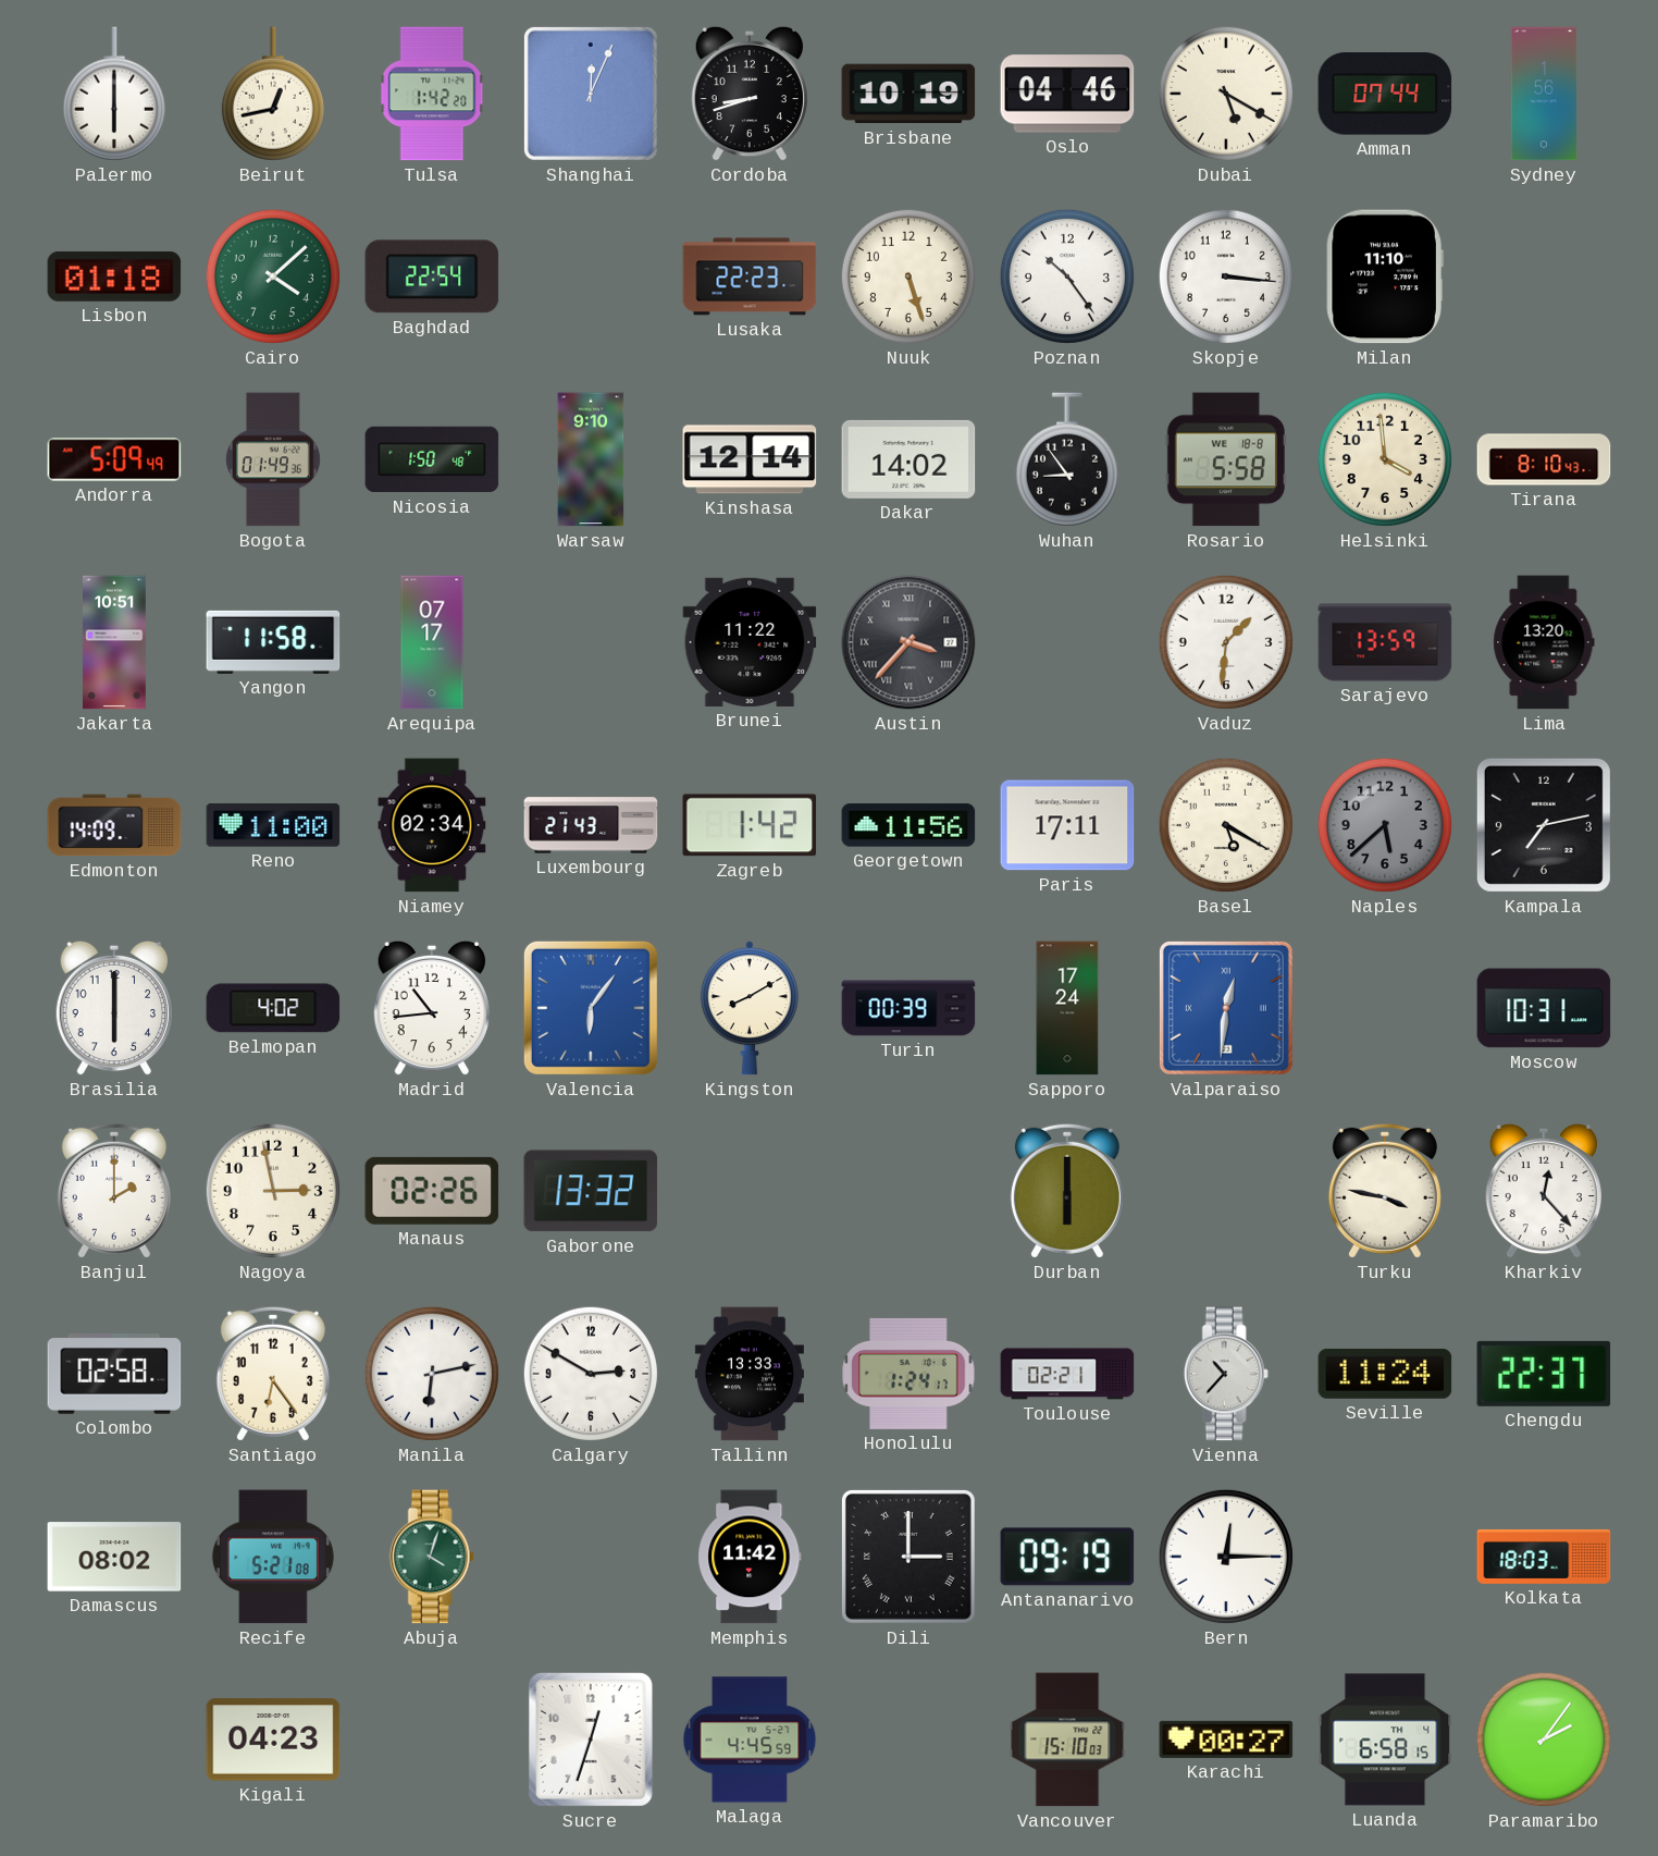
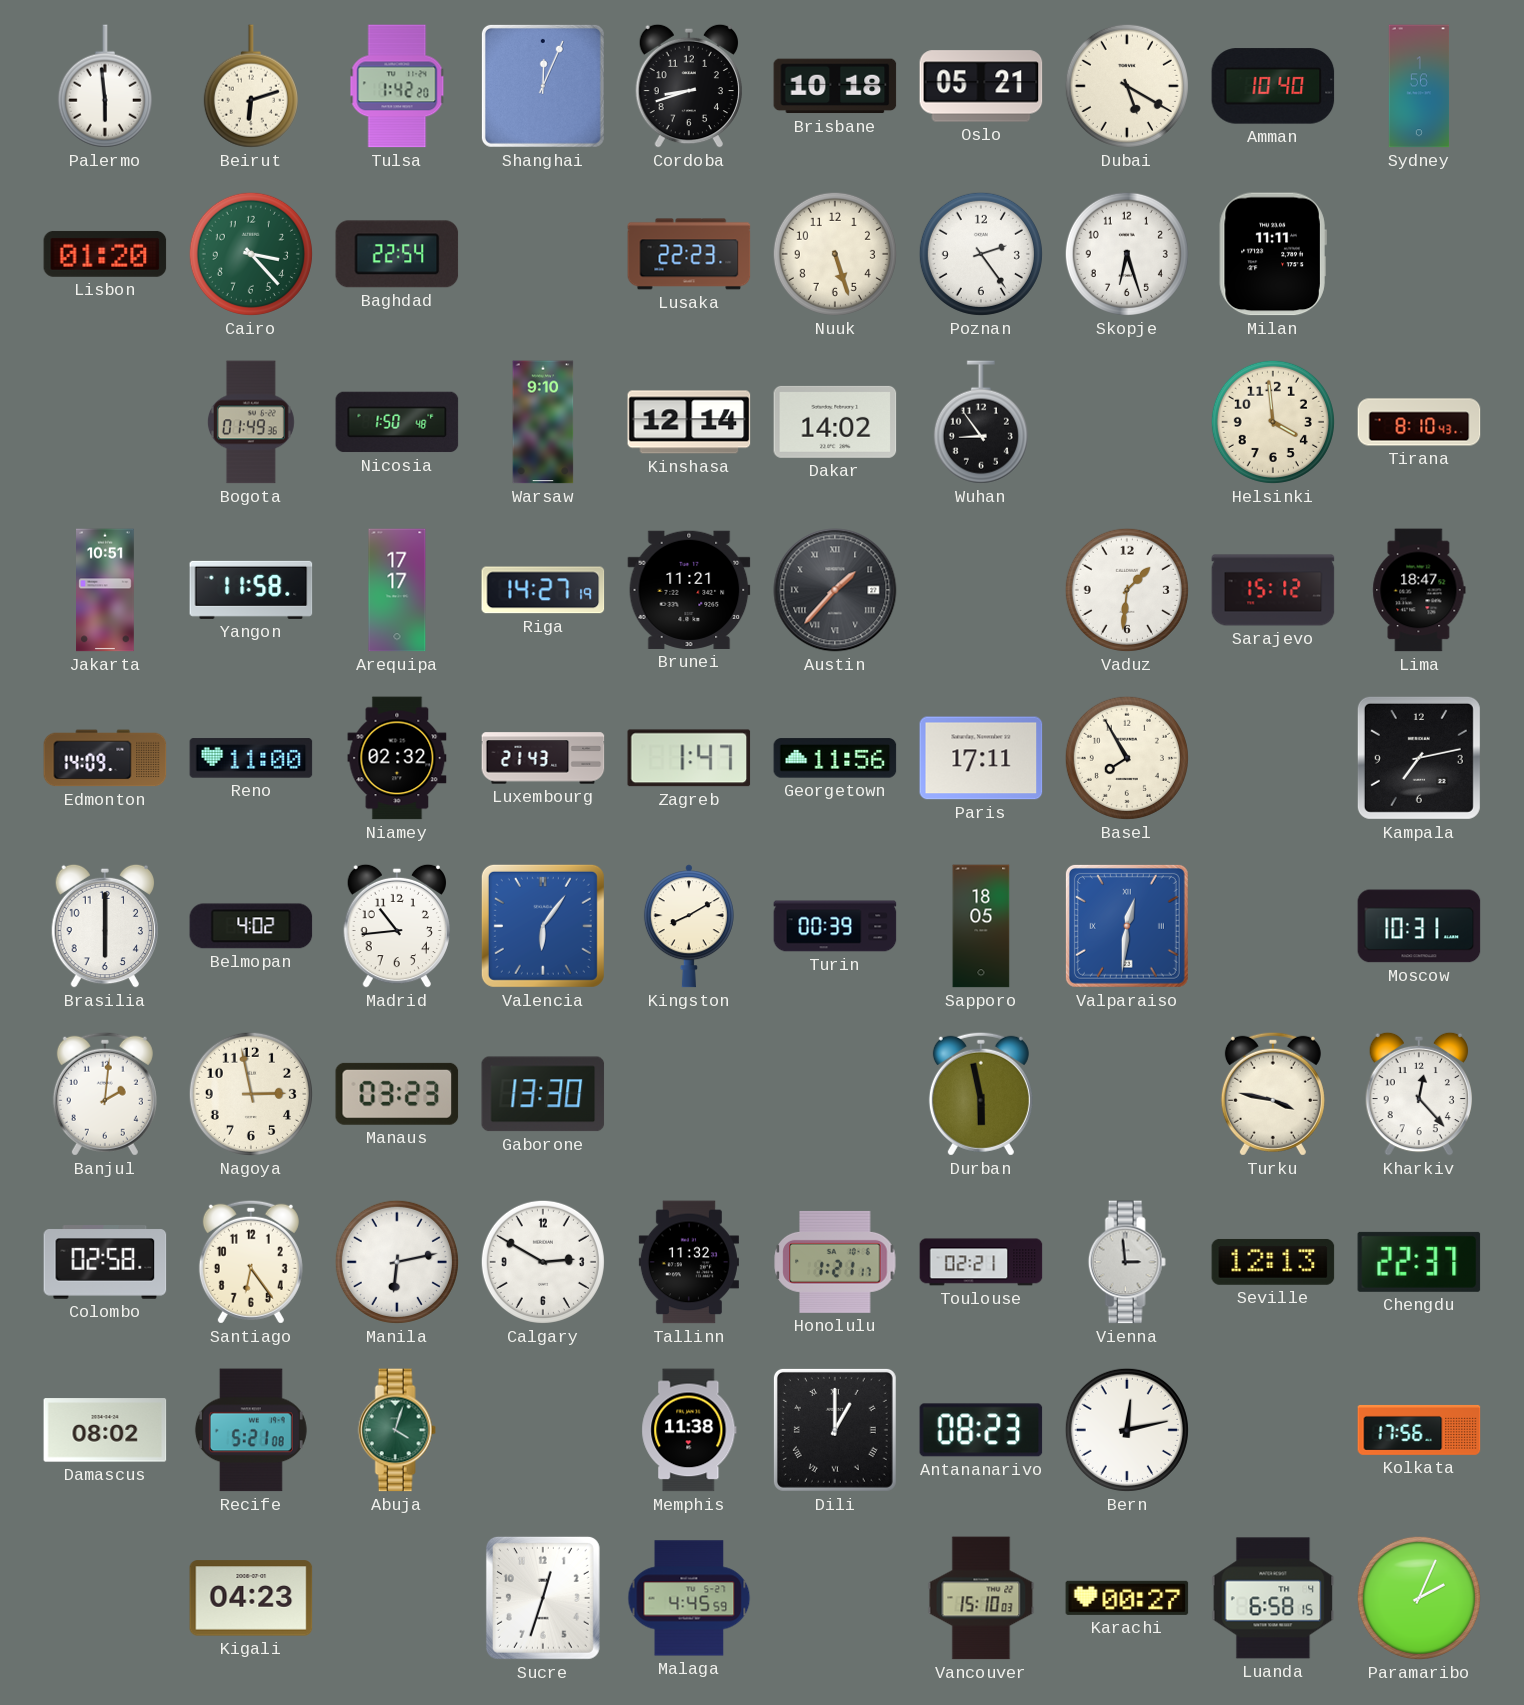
Palermo: 6:00 -> 5:59
Beirut: 12:43 -> 6:12
Brisbane: 10:19 -> 10:18
Oslo: 04:46 -> 05:21
Amman: 07:44 -> 10:40
Lisbon: 01:18 -> 01:20
Cairo: 4:08 -> 3:23
Poznan: 10:24 -> 2:24
Skopje: 3:16 -> 6:27
Milan: 11:10 -> 11:11
Andorra: 5:09 -> none
Rosario: 5:58 -> none
Arequipa: 07:17 -> 17:17
Riga: none -> 14:27
Brunei: 11:22 -> 11:21
Austin: 3:37 -> 1:37
Sarajevo: 13:59 -> 15:12
Lima: 13:20 -> 18:47
Niamey: 02:34 -> 02:32
Zagreb: 1:42 -> 1:47
Basel: 5:20 -> 7:55
Naples: 5:38 -> none
Sapporo: 17:24 -> 18:05
Banjul: 2:00 -> 2:01
Manaus: 02:26 -> 03:23
Gaborone: 13:32 -> 13:30
Durban: 6:00 -> 5:58
Tallinn: 13:33 -> 11:32
Honolulu: 1:24 -> 1:21
Vienna: 10:37 -> 2:59
Seville: 11:24 -> 12:13
Memphis: 11:42 -> 11:38
Dili: 3:00 -> 1:00
Antananarivo: 09:19 -> 08:23
Bern: 12:15 -> 12:13
Kolkata: 18:03 -> 17:56
Paramaribo: 2:06 -> 2:04
